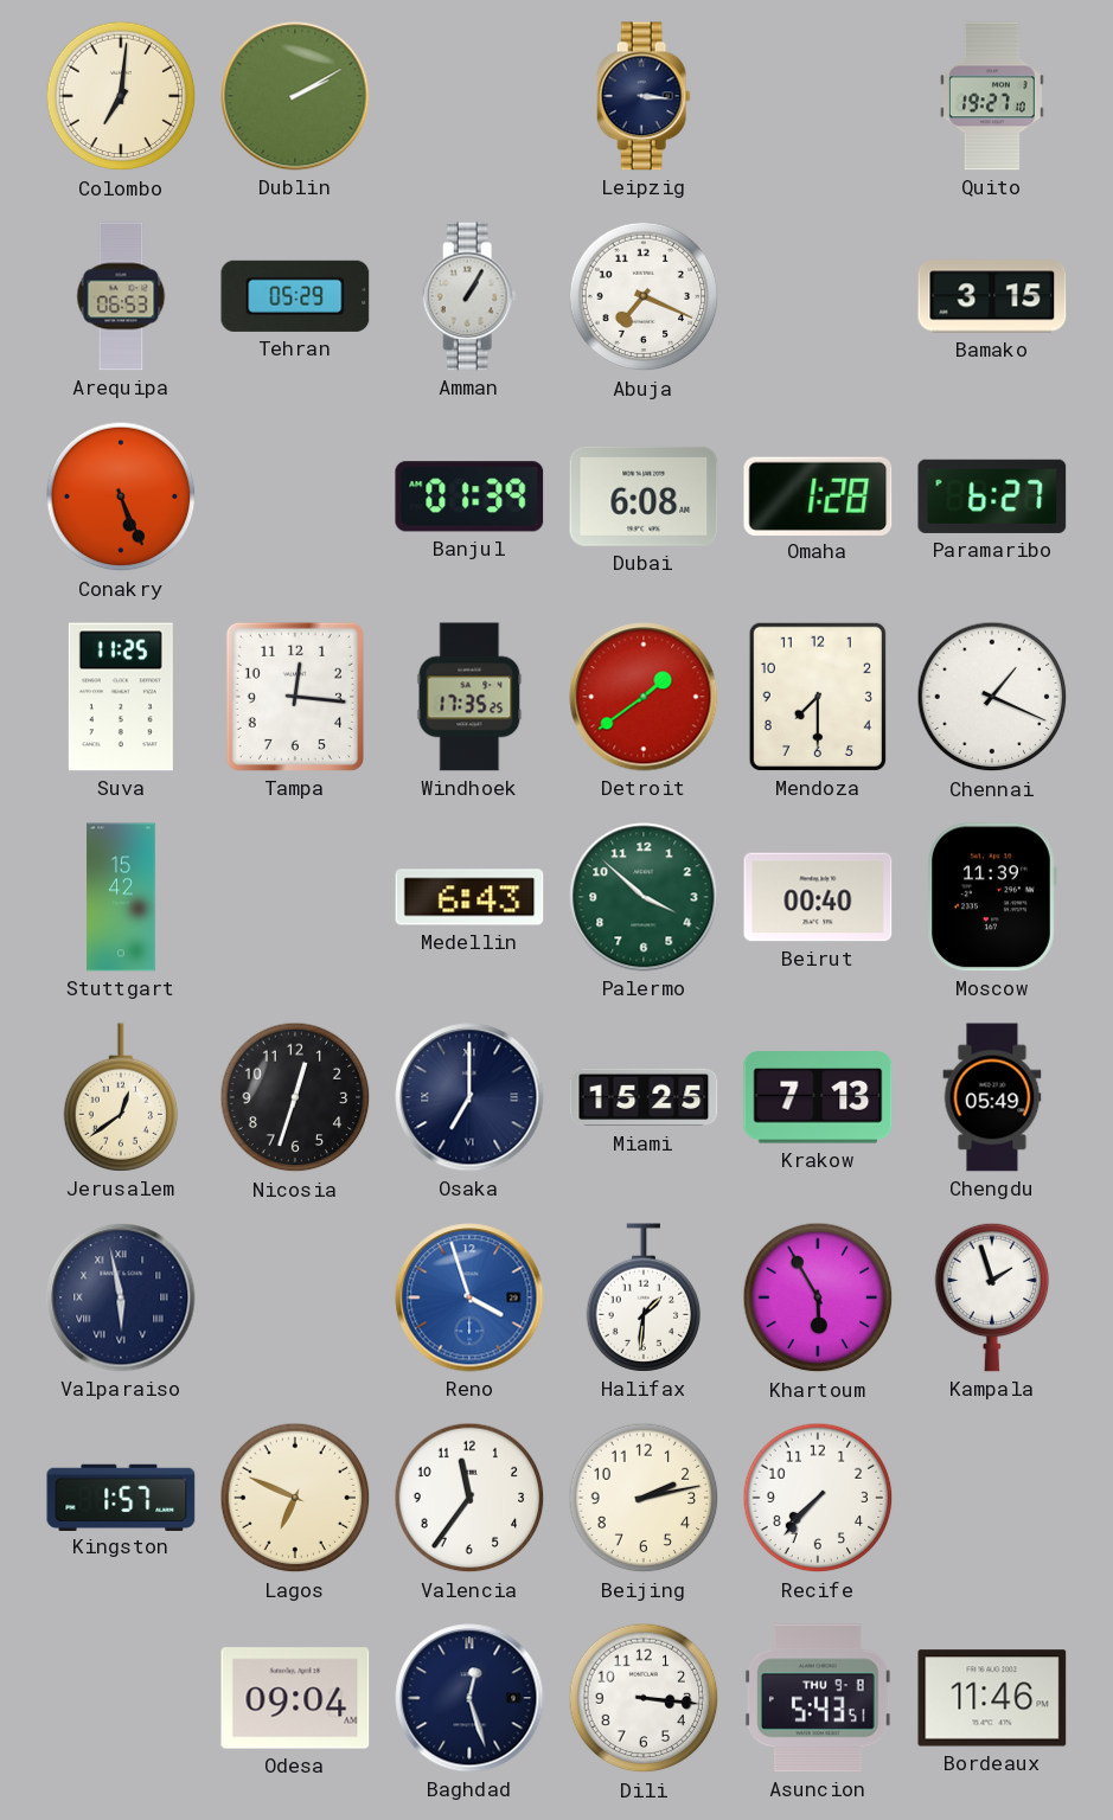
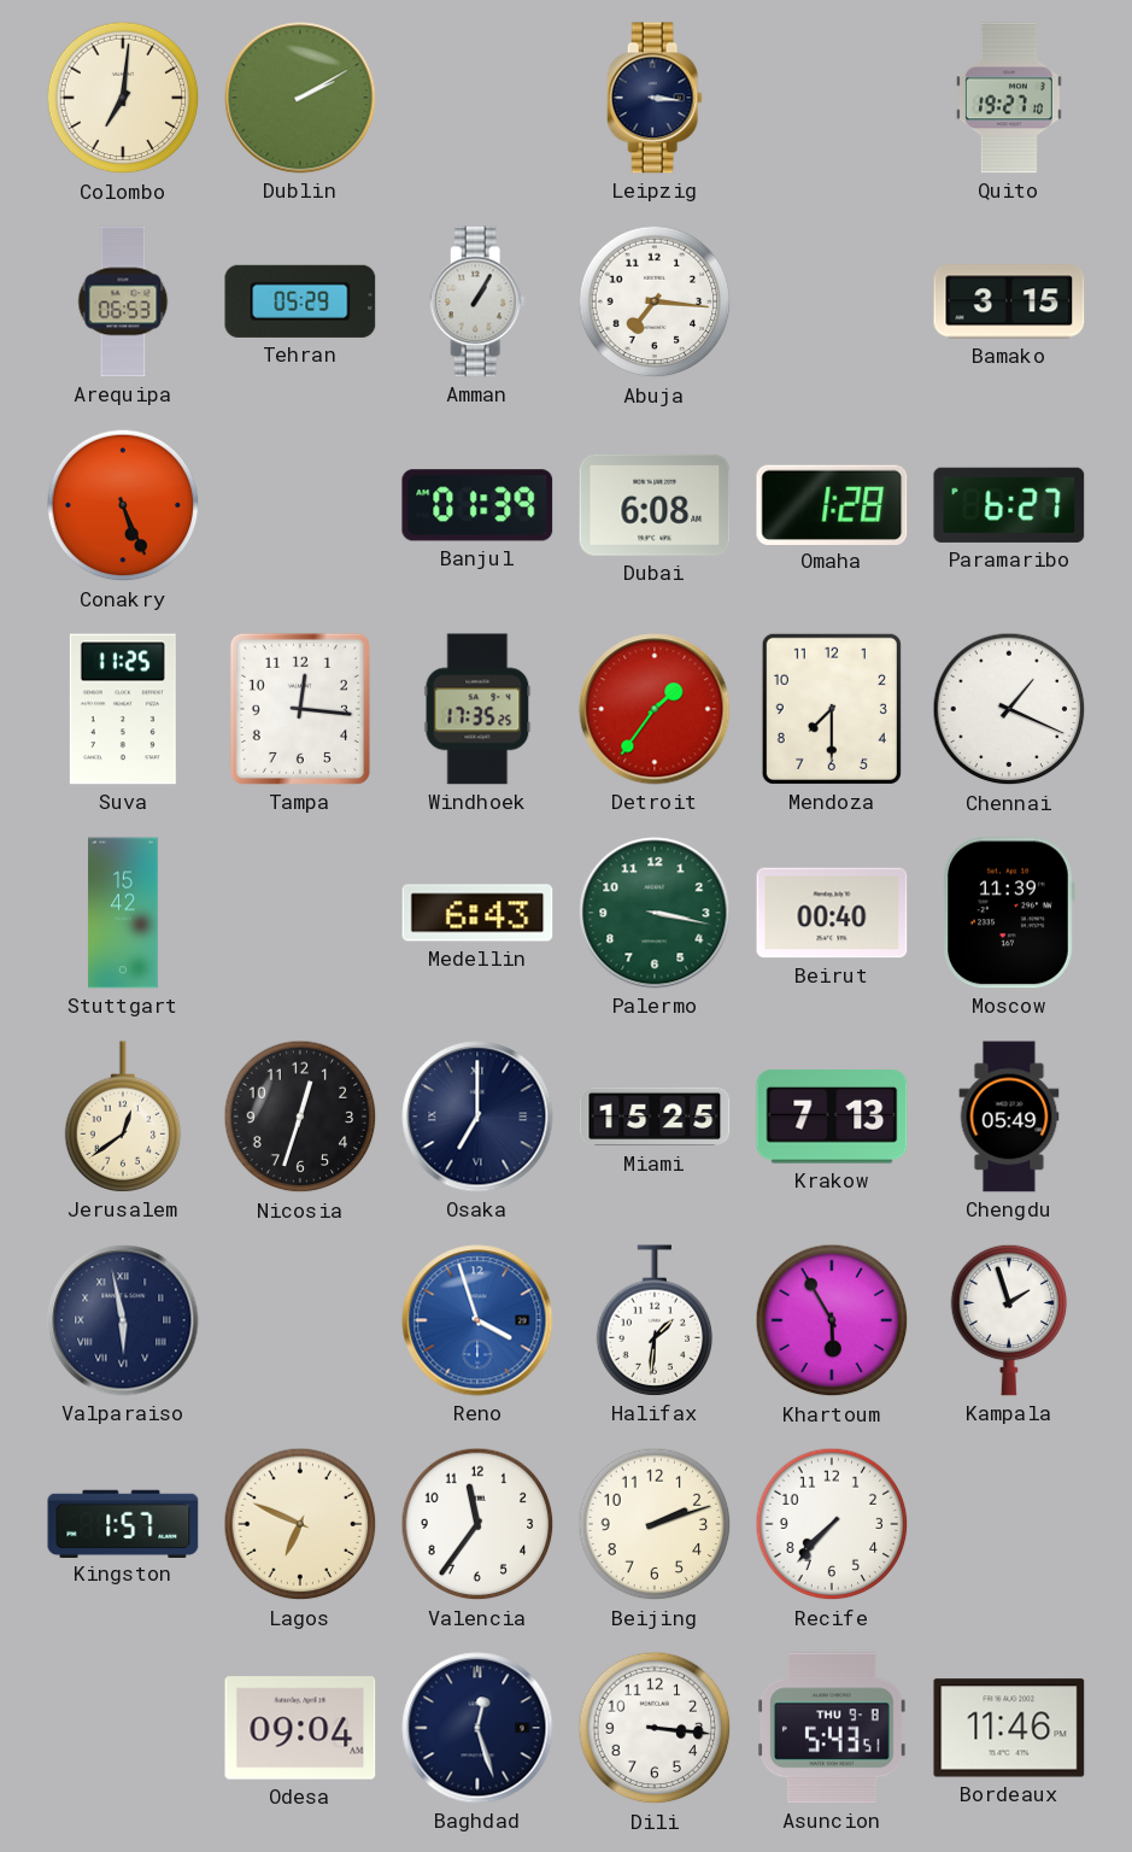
Abuja: 7:19 -> 7:16
Detroit: 1:39 -> 1:36
Palermo: 3:52 -> 3:17
Beijing: 2:13 -> 2:12
